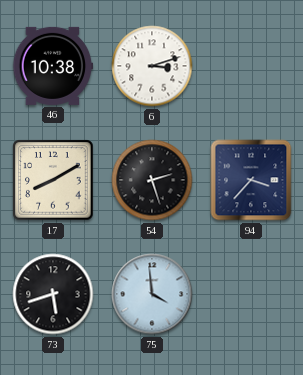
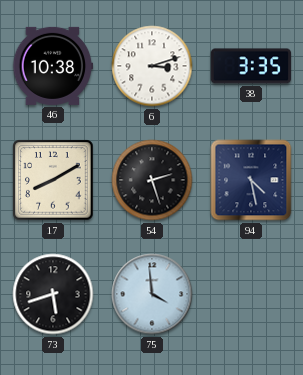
38: none -> 3:35
94: 3:37 -> 4:28
